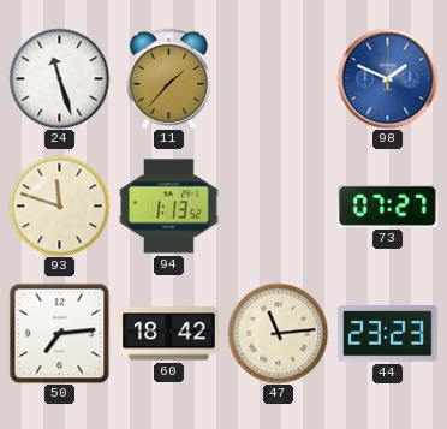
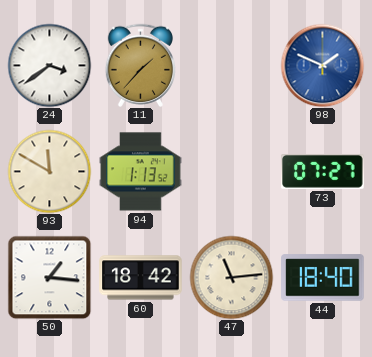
24: 11:27 -> 3:39
93: 11:48 -> 11:50
50: 7:14 -> 1:16
44: 23:23 -> 18:40
